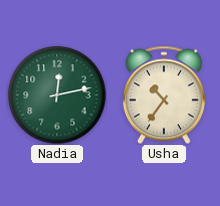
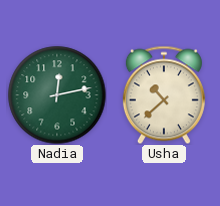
Usha: 10:36 -> 10:38
